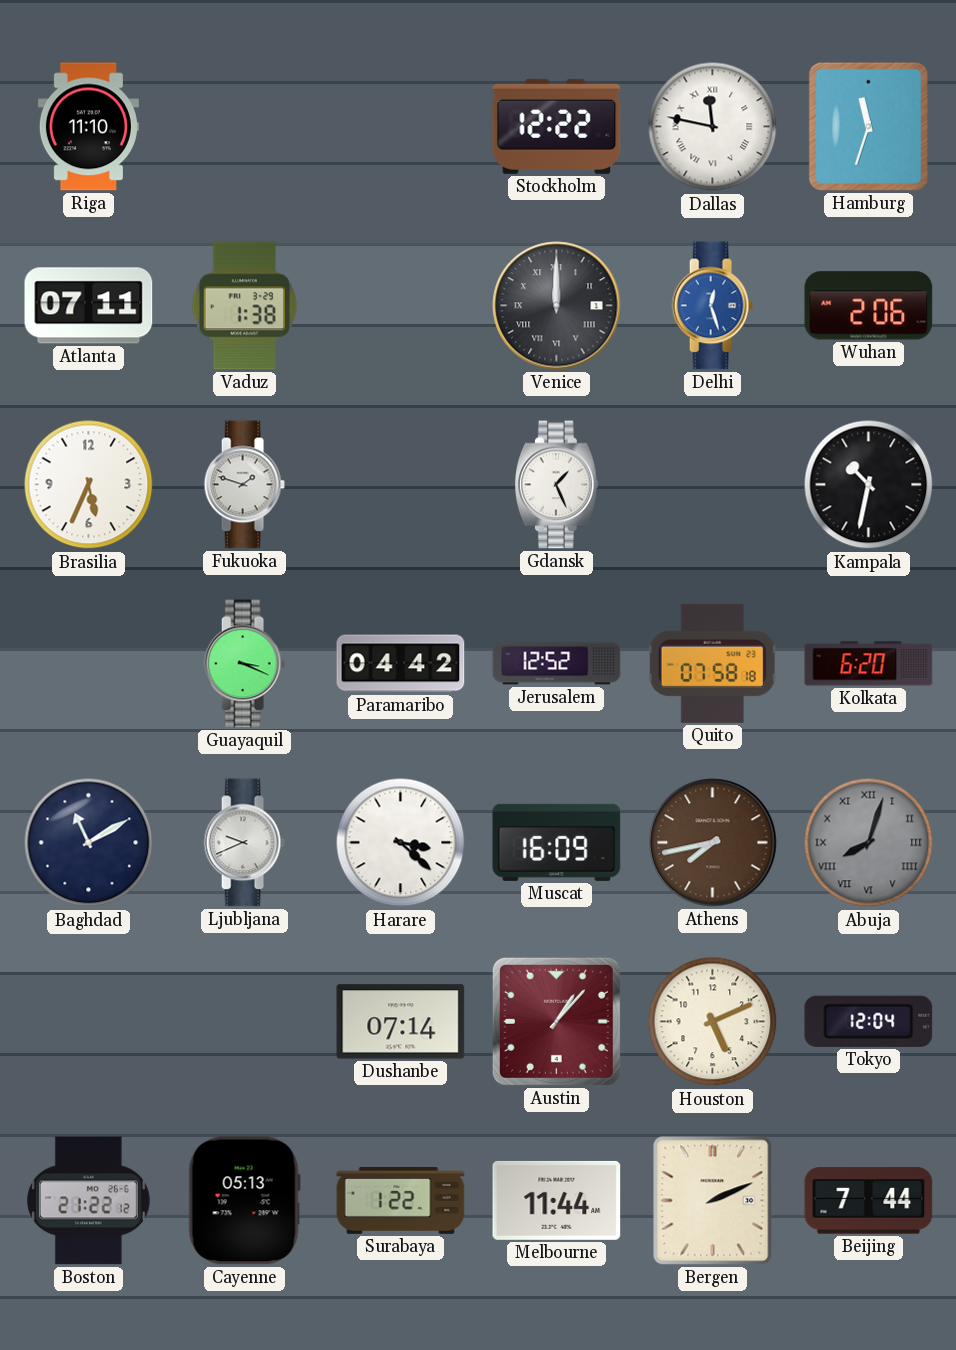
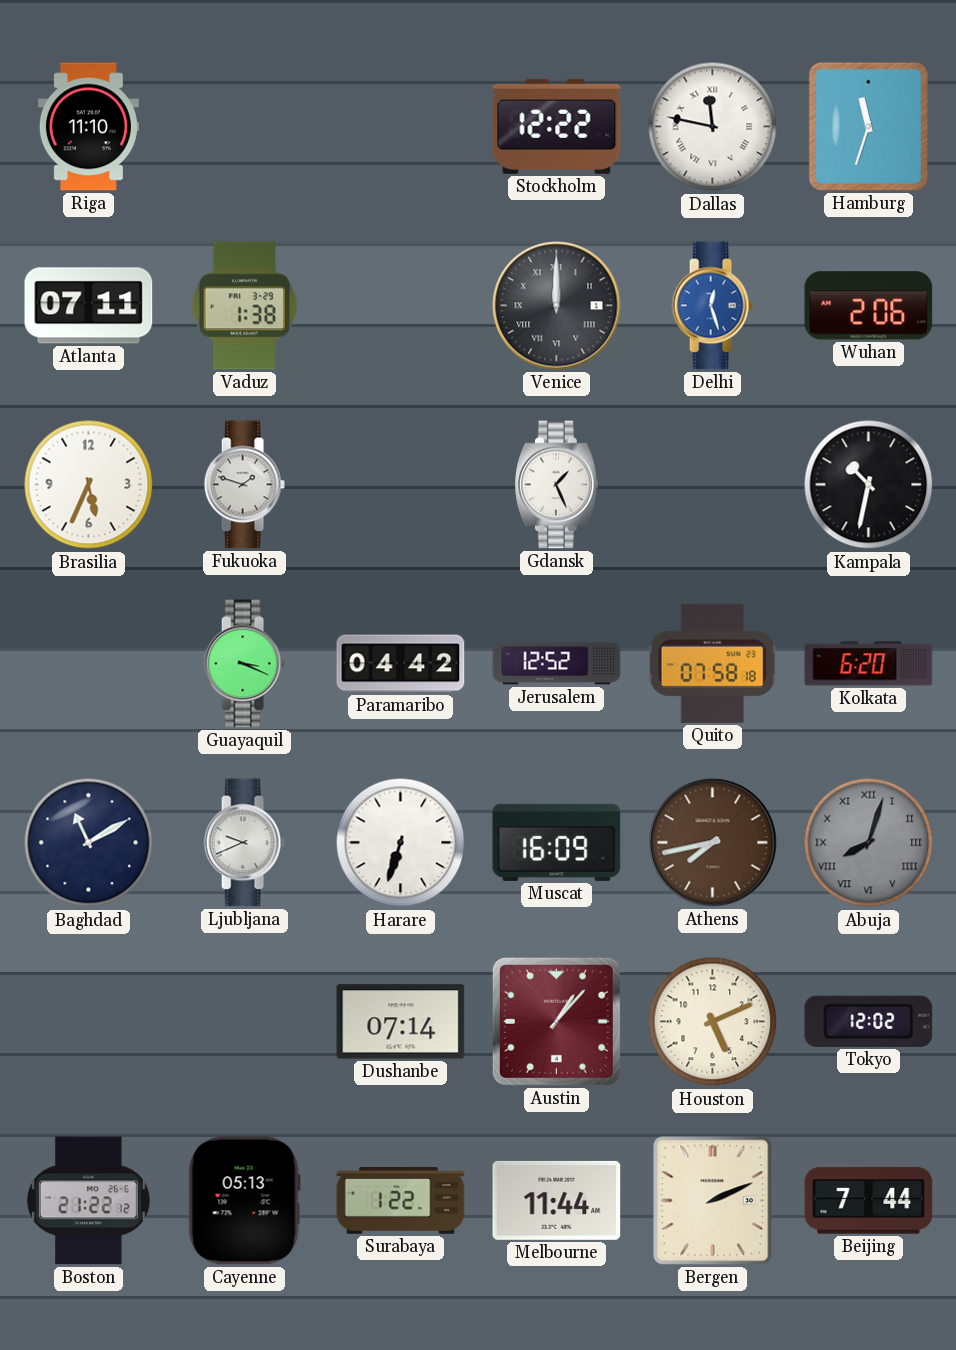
Harare: 3:22 -> 6:33
Tokyo: 12:04 -> 12:02
